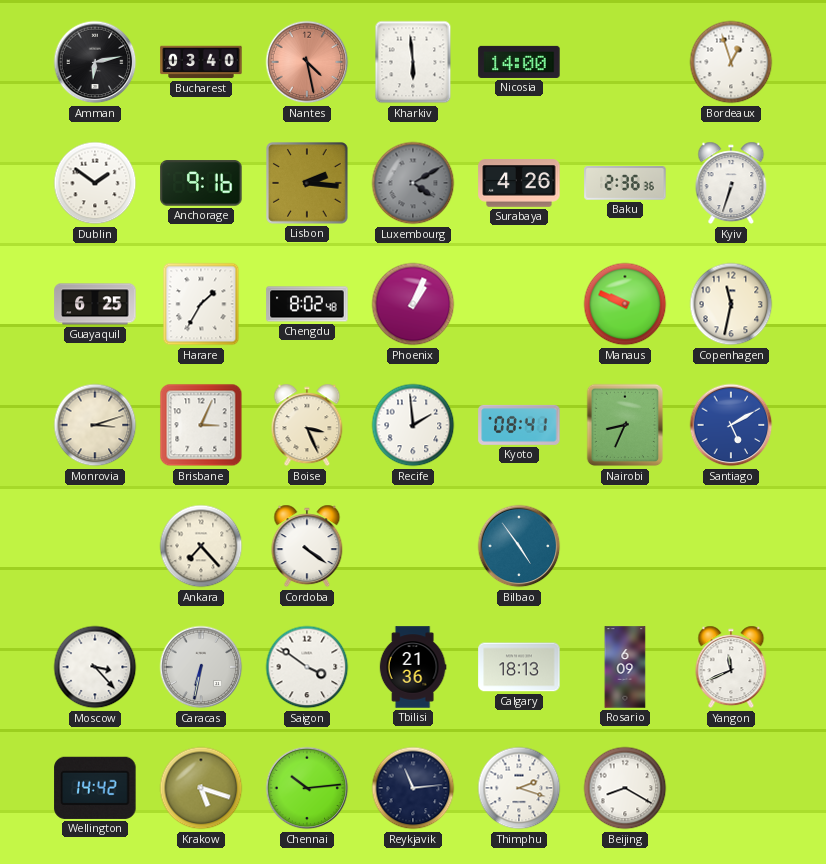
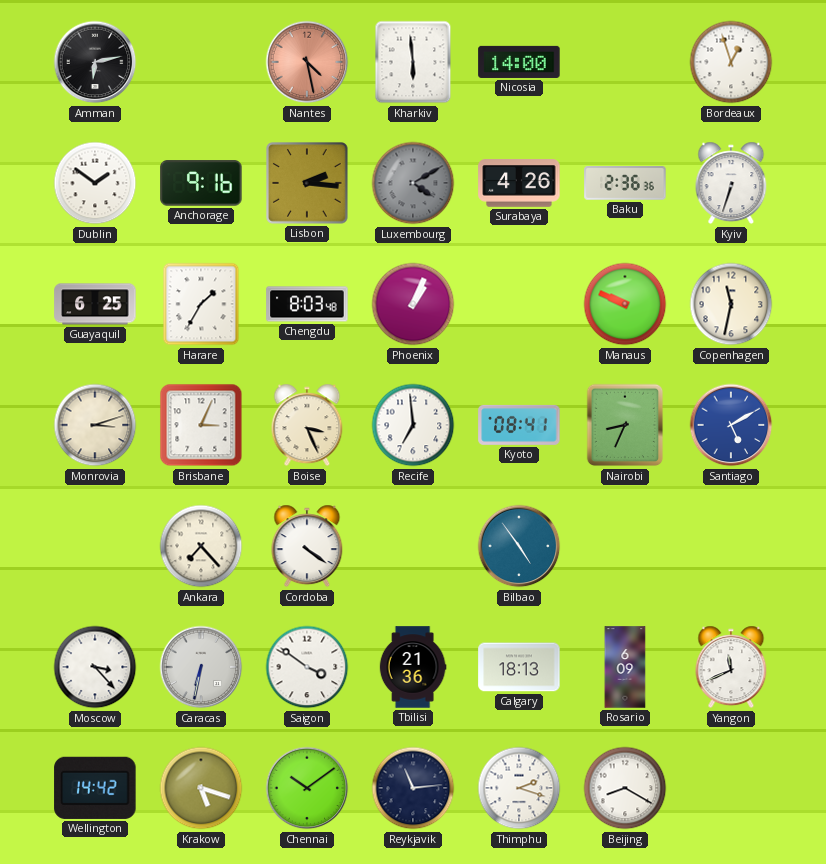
Bucharest: 03:40 -> none
Chengdu: 8:02 -> 8:03
Recife: 1:59 -> 6:59
Chennai: 10:14 -> 10:09
